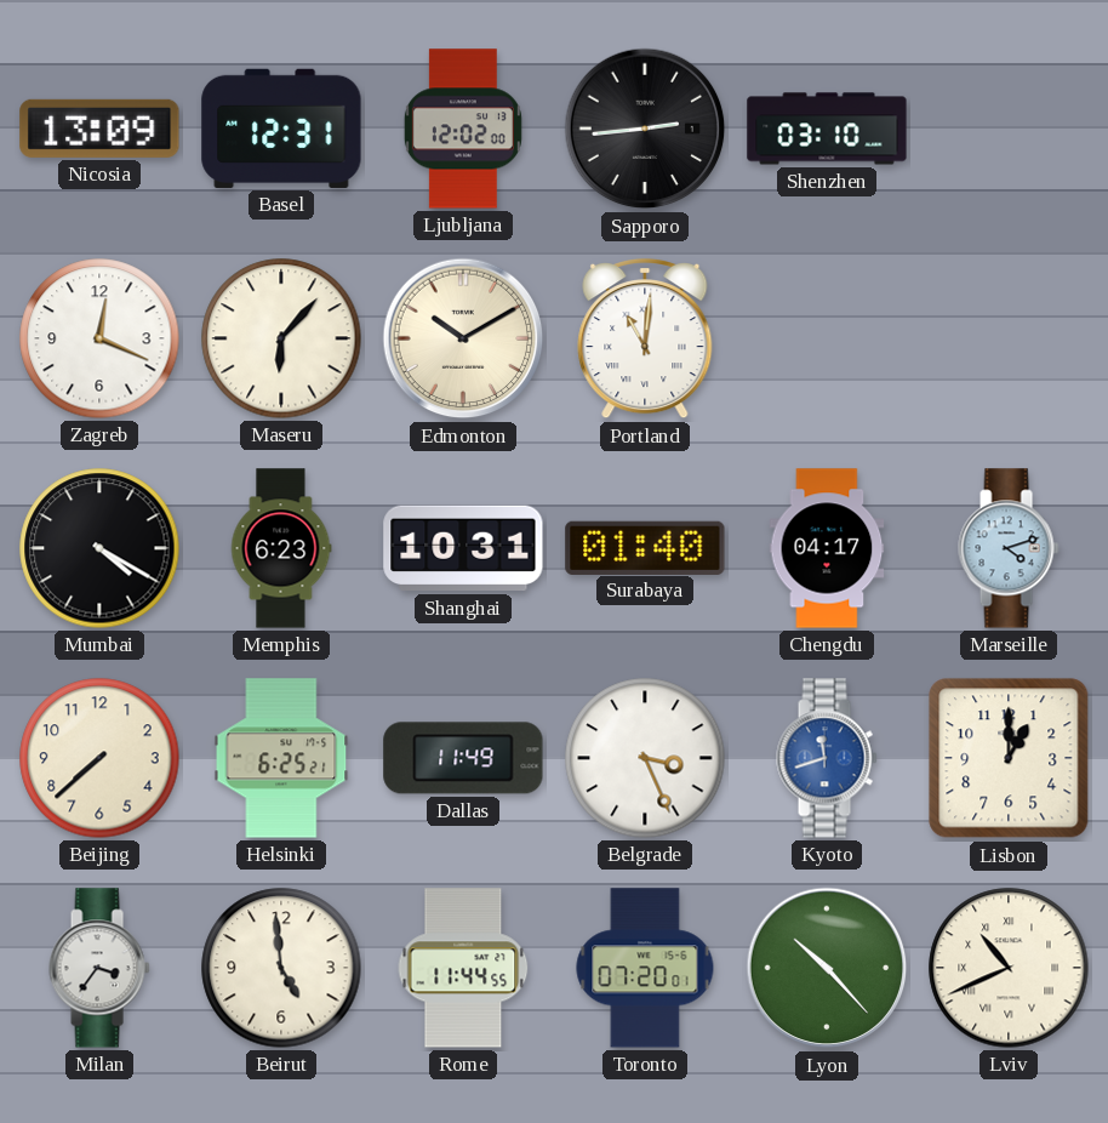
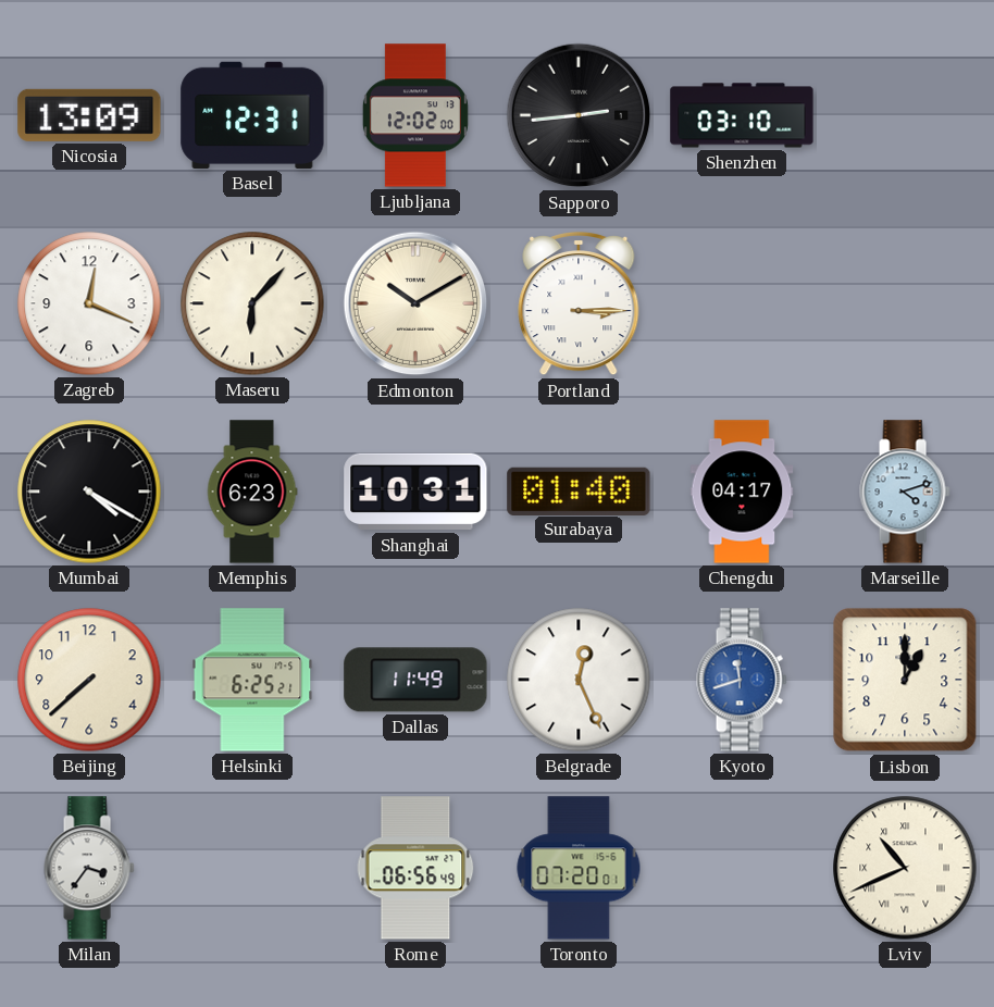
Portland: 11:01 -> 3:15
Belgrade: 3:26 -> 12:26
Beirut: 4:59 -> none
Rome: 11:44 -> 06:56
Lyon: 10:23 -> none
